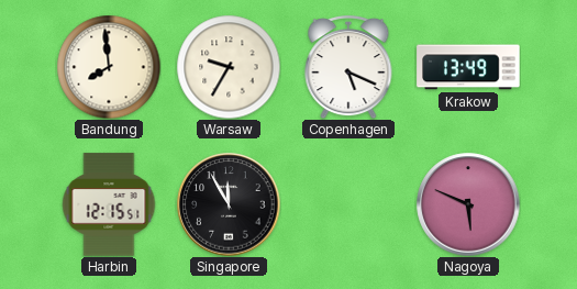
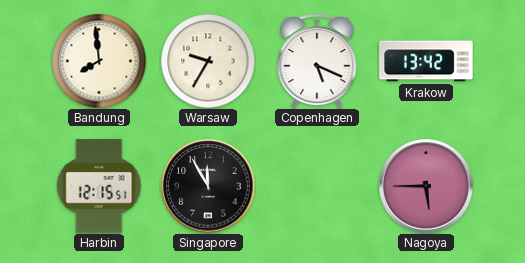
Krakow: 13:49 -> 13:42
Nagoya: 5:49 -> 5:45
